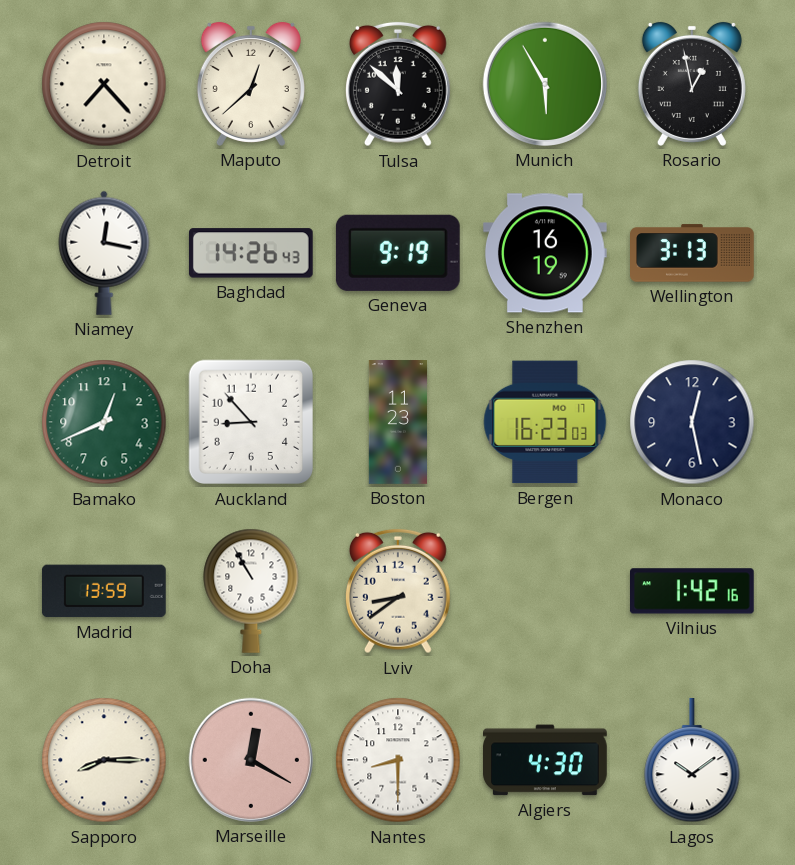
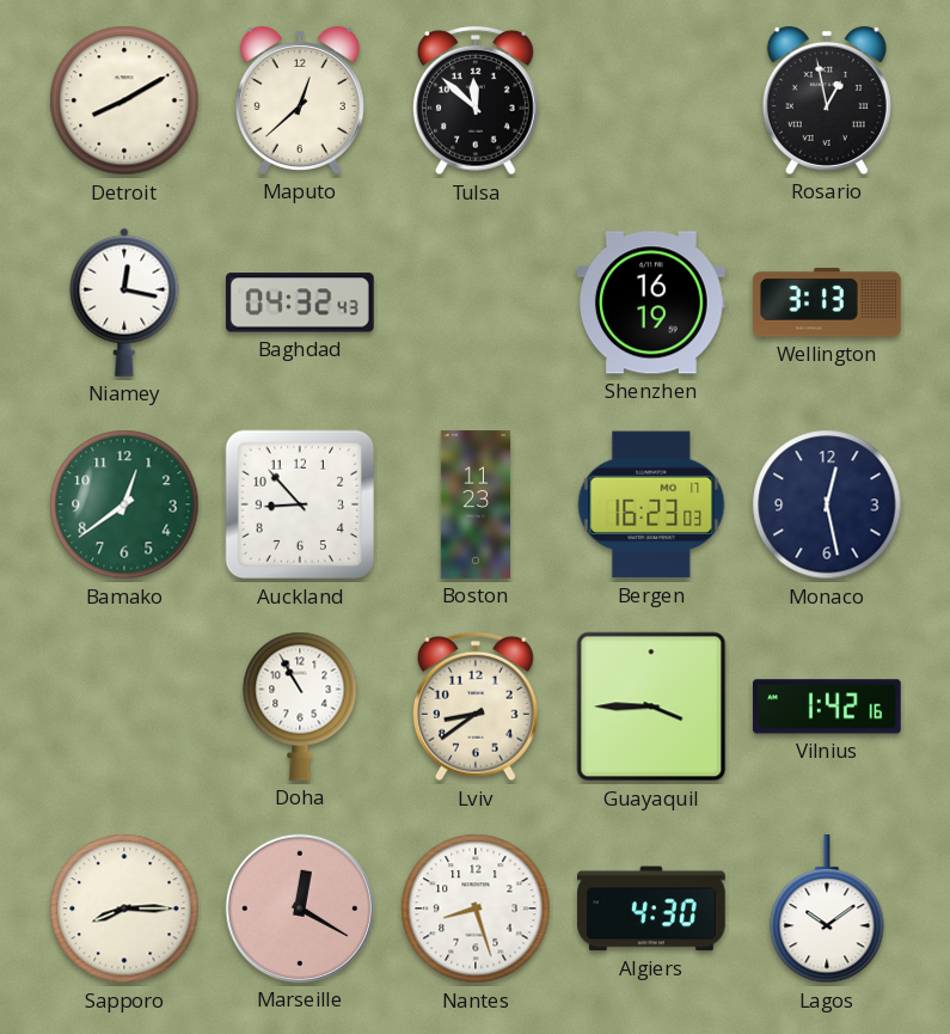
Detroit: 7:23 -> 8:10
Munich: 5:55 -> none
Baghdad: 14:26 -> 04:32
Geneva: 9:19 -> none
Bamako: 12:41 -> 12:39
Madrid: 13:59 -> none
Guayaquil: none -> 3:45
Nantes: 8:30 -> 8:27
